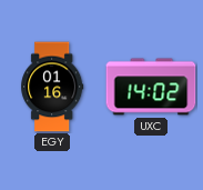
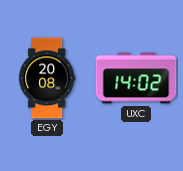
EGY: 01:16 -> 20:08
